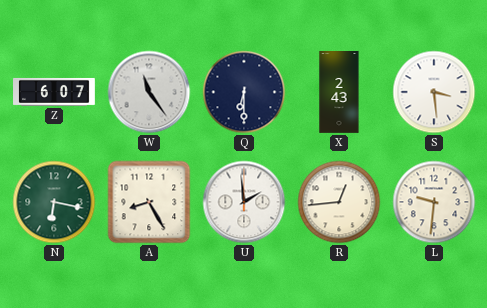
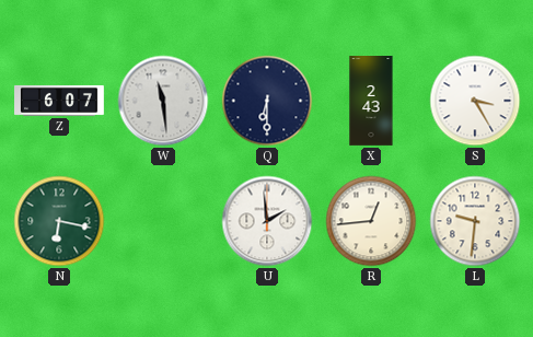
W: 11:24 -> 11:29
S: 3:29 -> 3:25
A: 8:25 -> none
